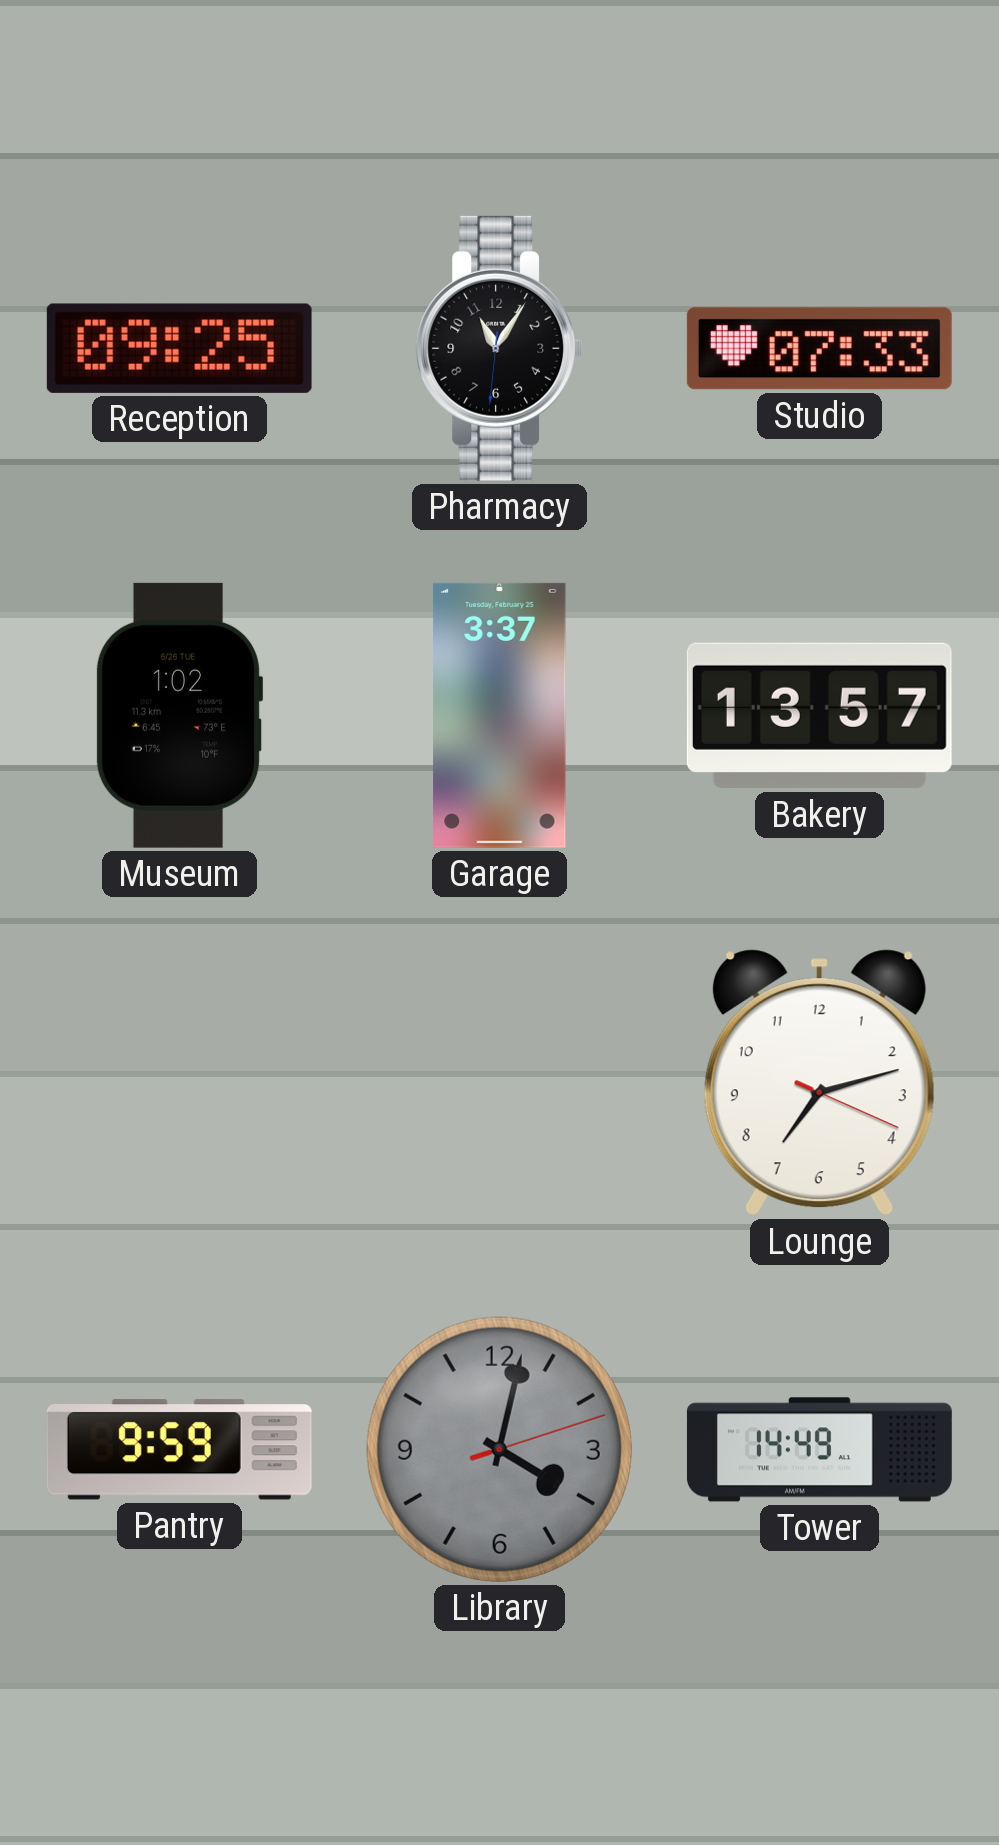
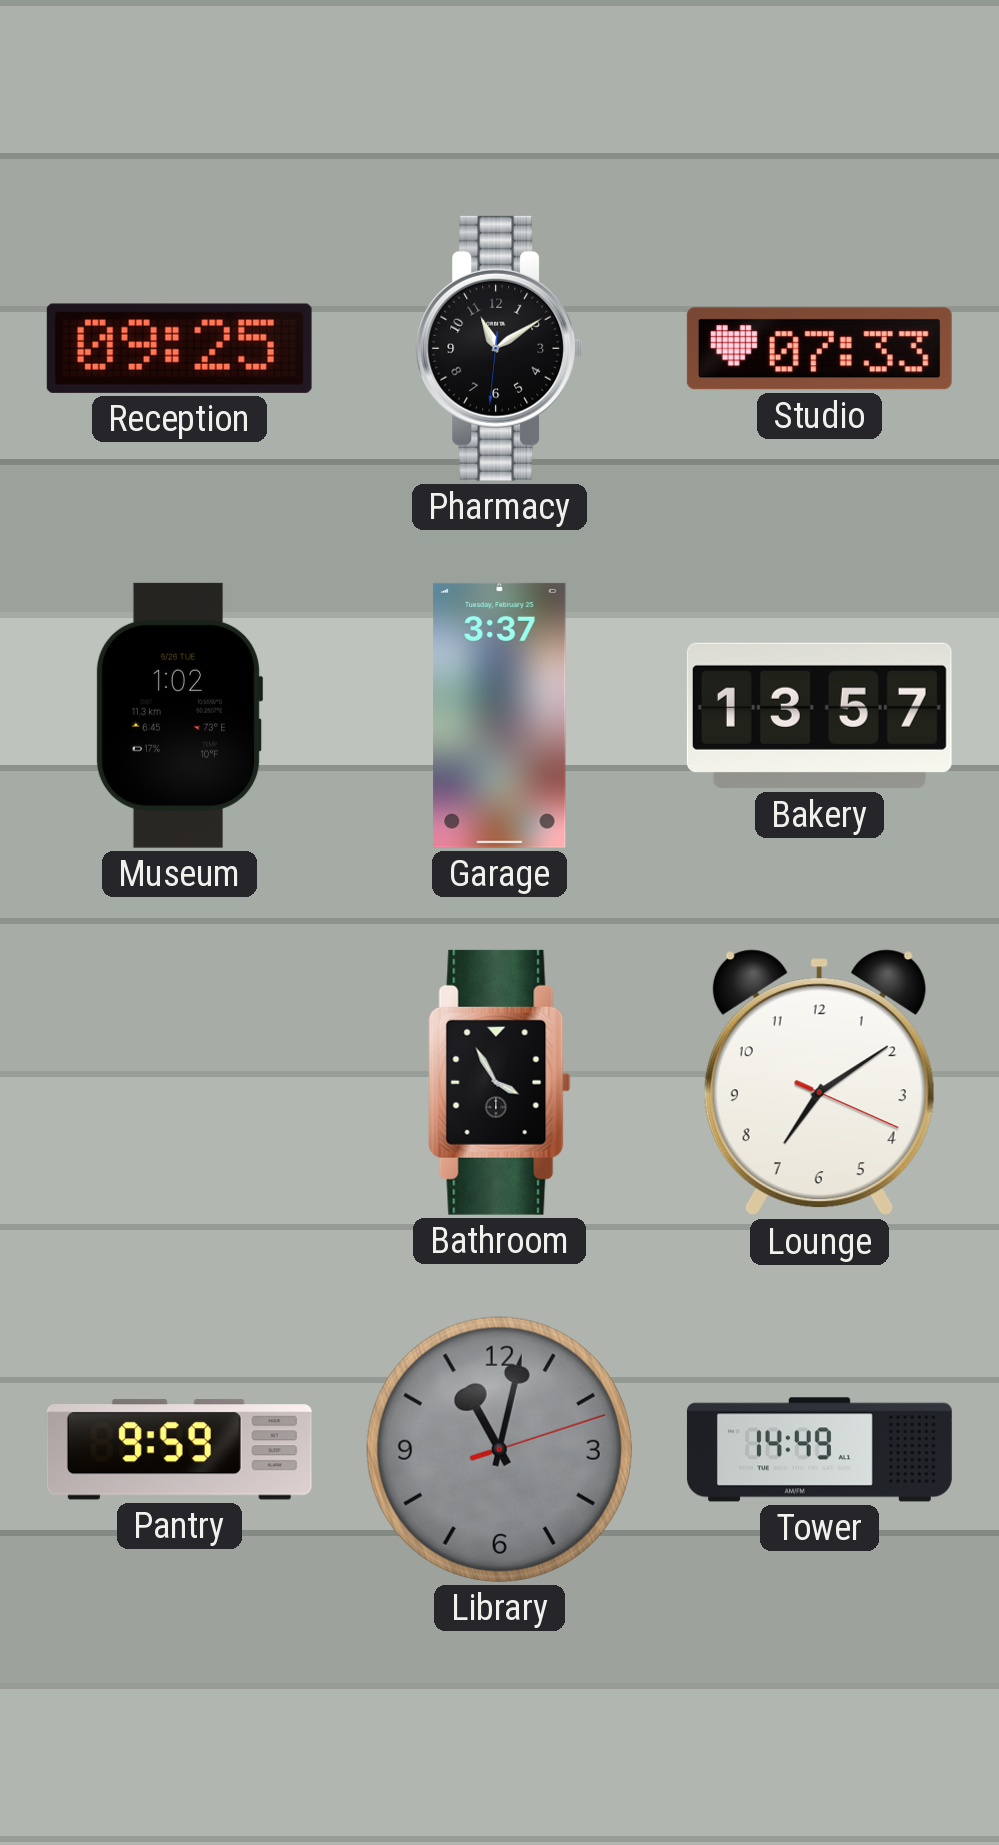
Pharmacy: 11:05 -> 11:09
Bathroom: none -> 3:55
Lounge: 7:12 -> 7:09
Library: 4:02 -> 11:02
